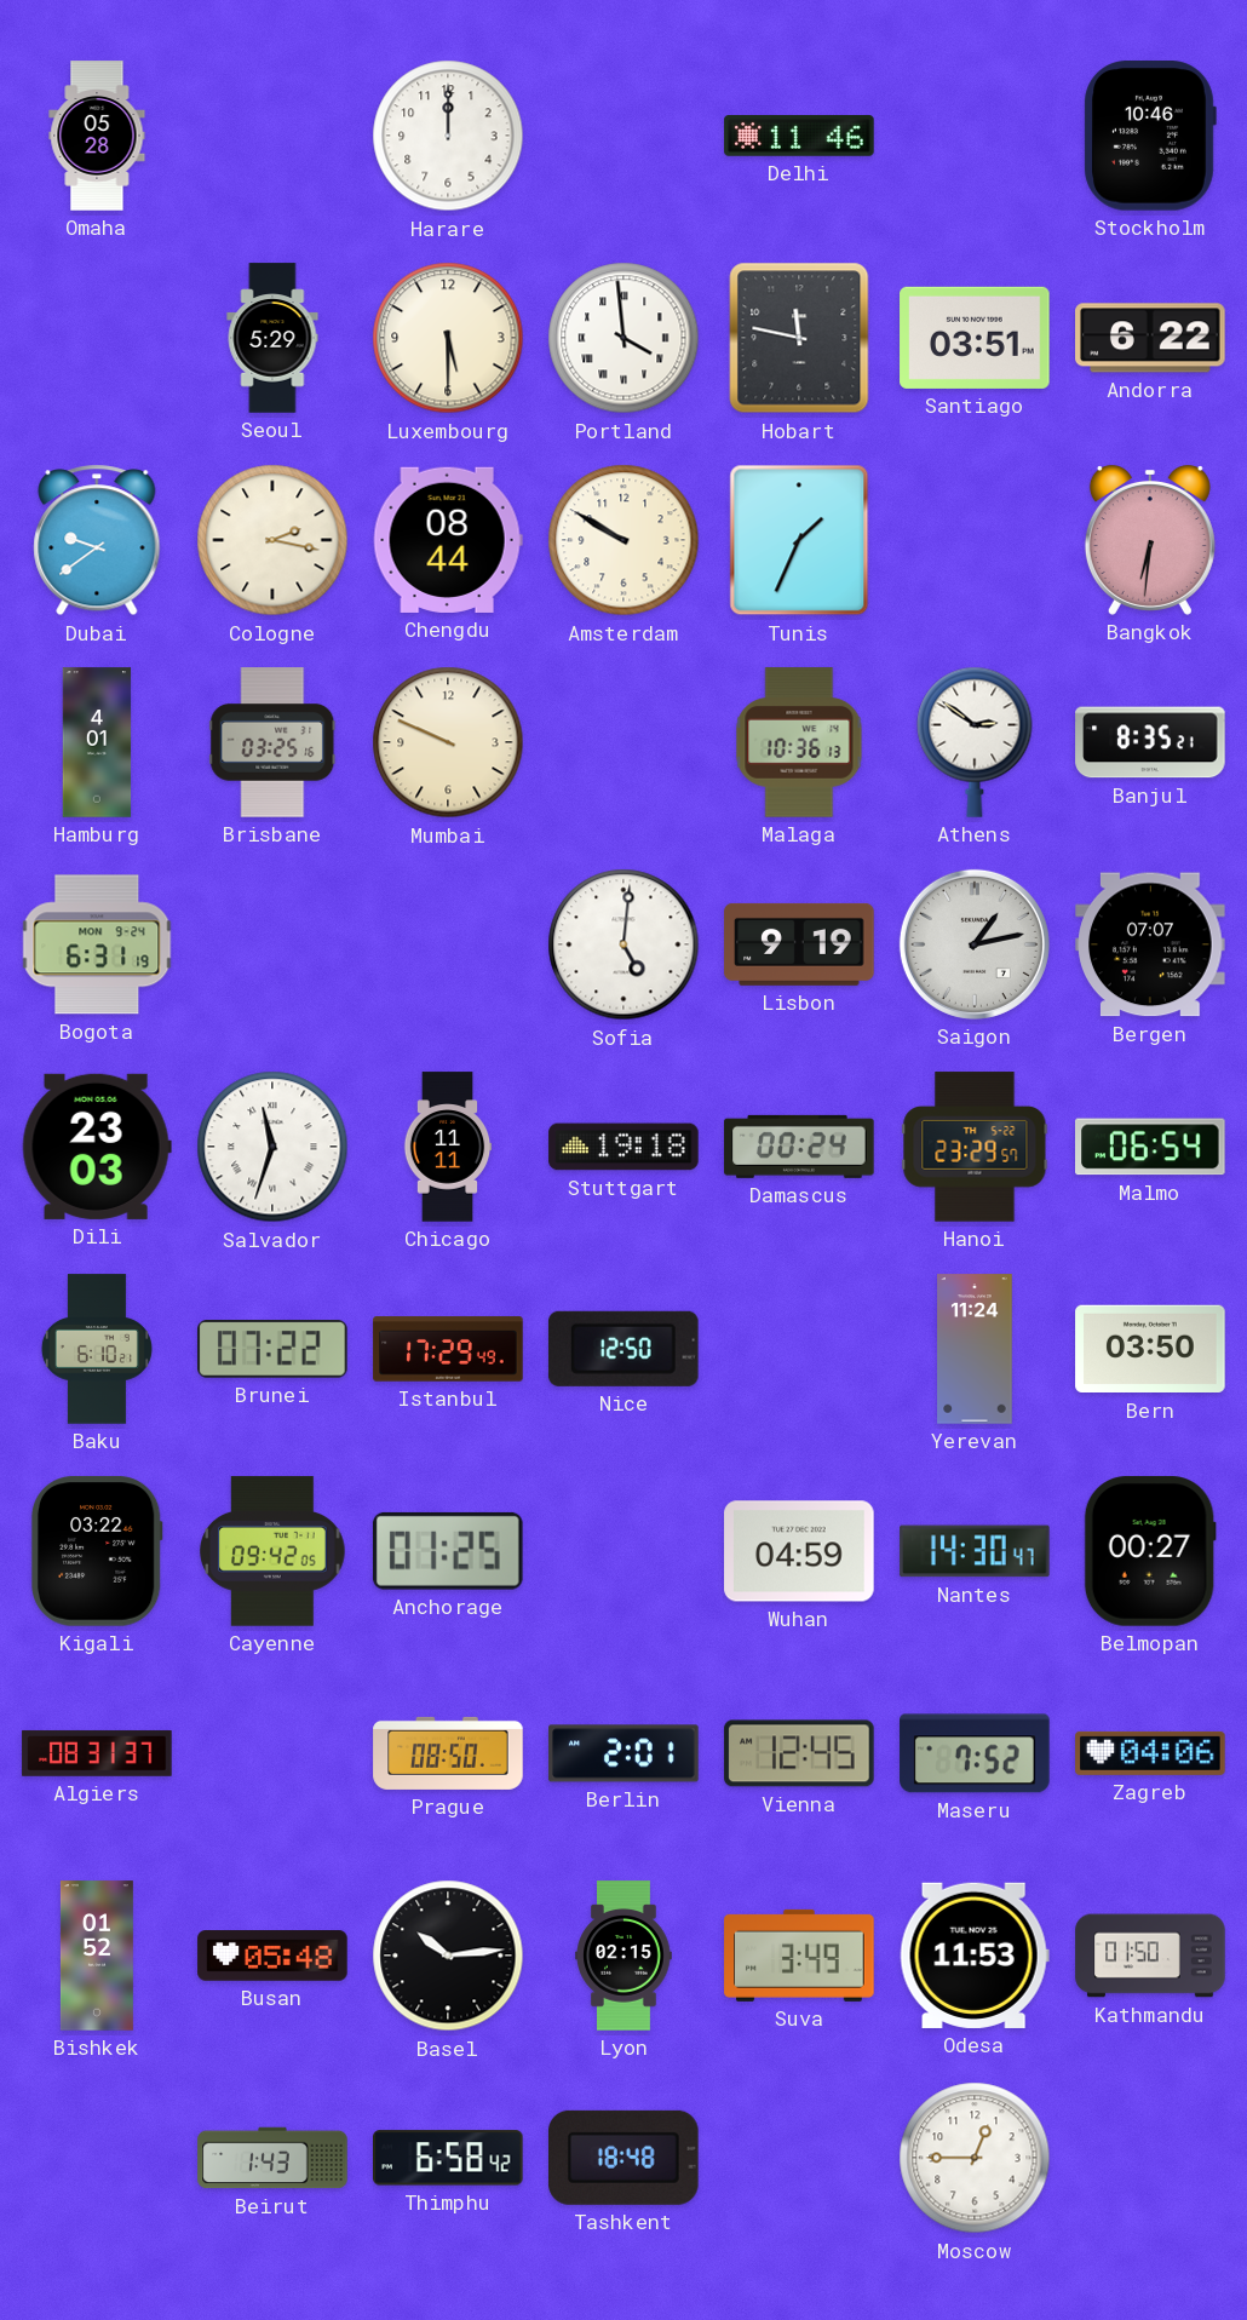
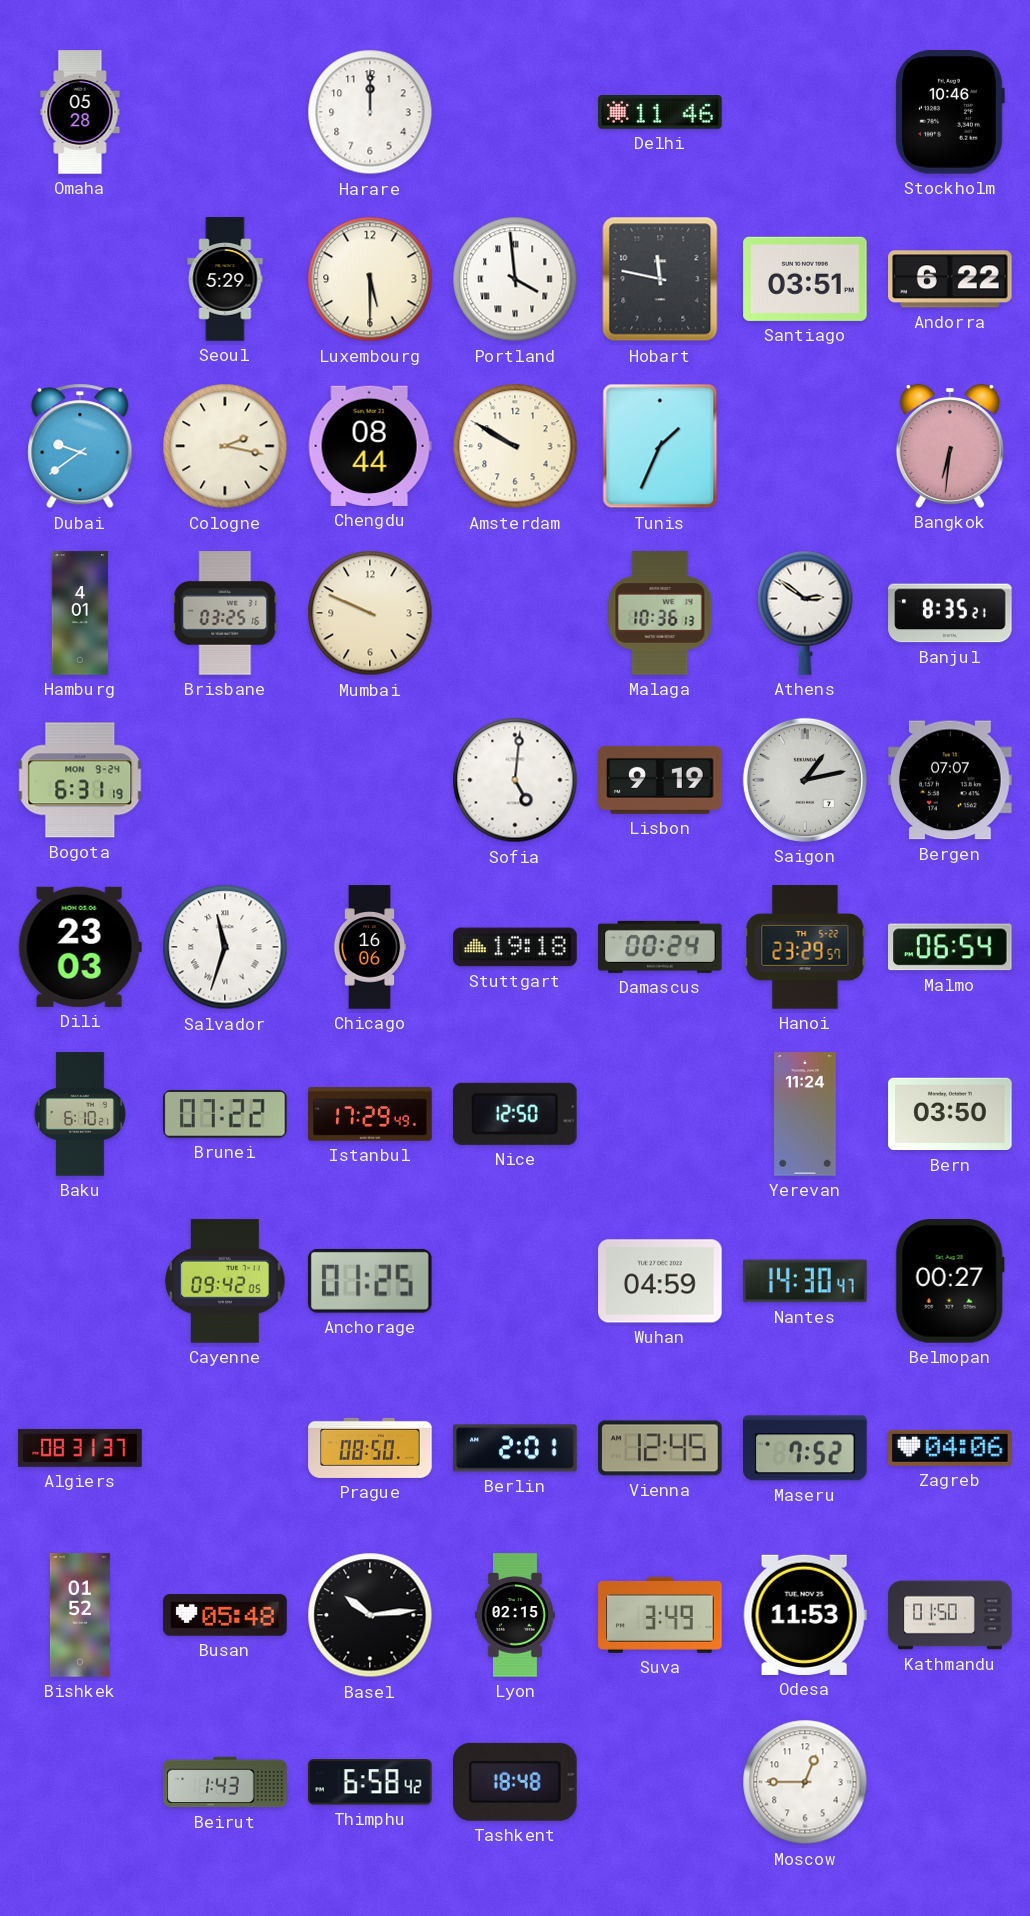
Chicago: 11:11 -> 16:06
Kigali: 03:22 -> none
